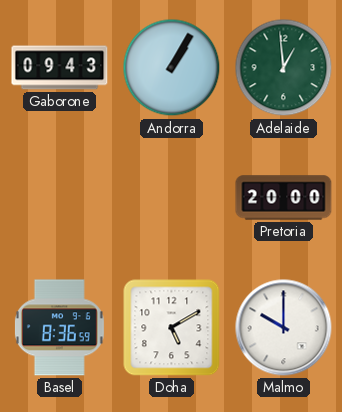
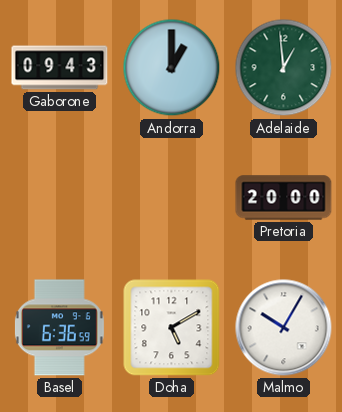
Andorra: 1:05 -> 1:00
Basel: 8:36 -> 6:36
Malmo: 10:00 -> 10:05
